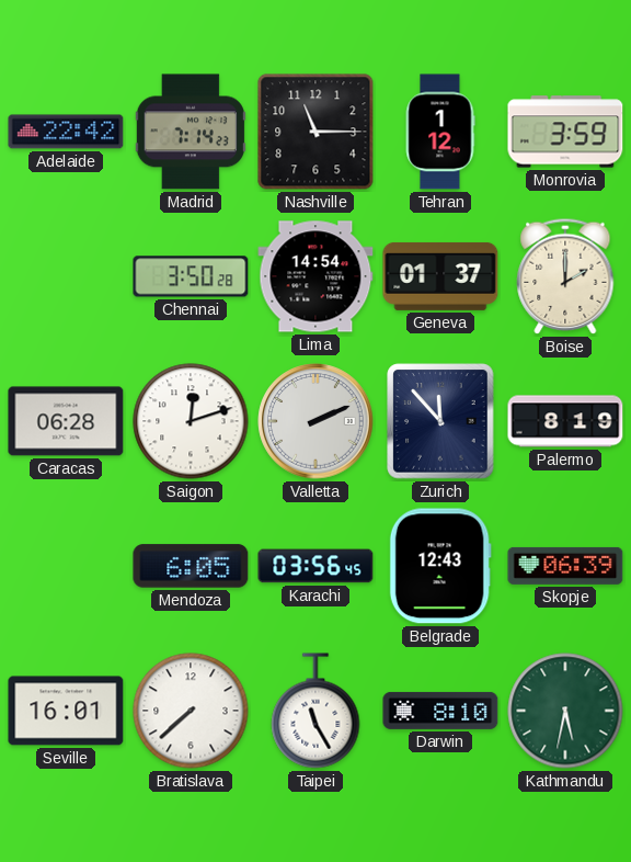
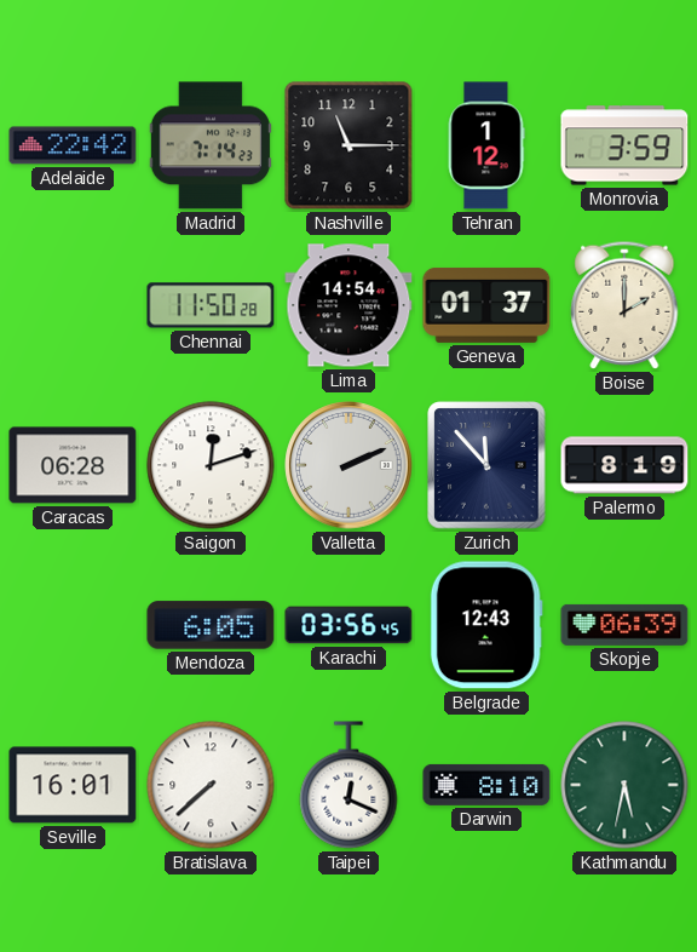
Chennai: 3:50 -> 11:50
Taipei: 11:25 -> 12:19
